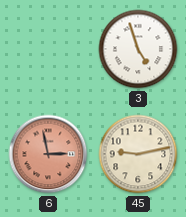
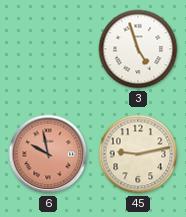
6: 2:58 -> 9:58
